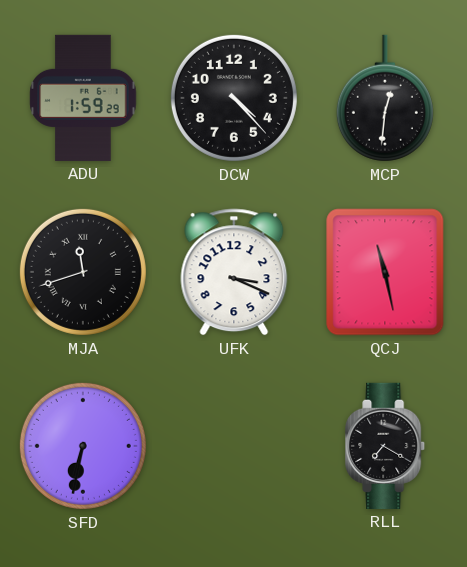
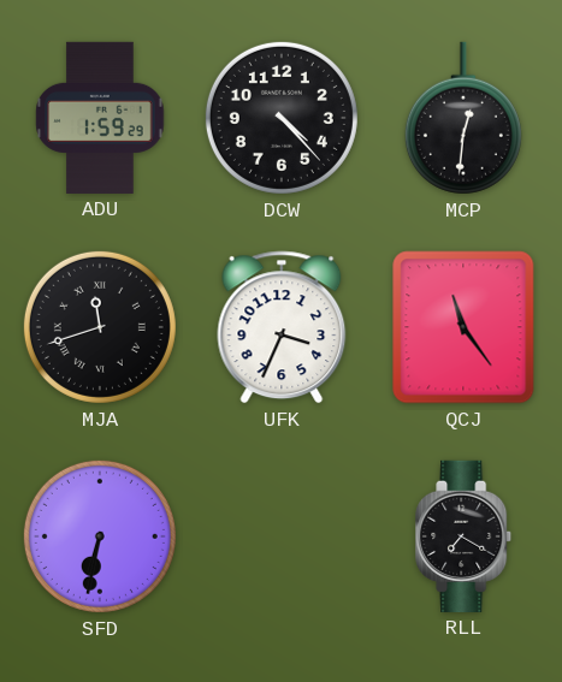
UFK: 3:19 -> 3:34
QCJ: 11:28 -> 11:24
